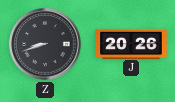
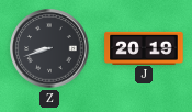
J: 20:26 -> 20:19
